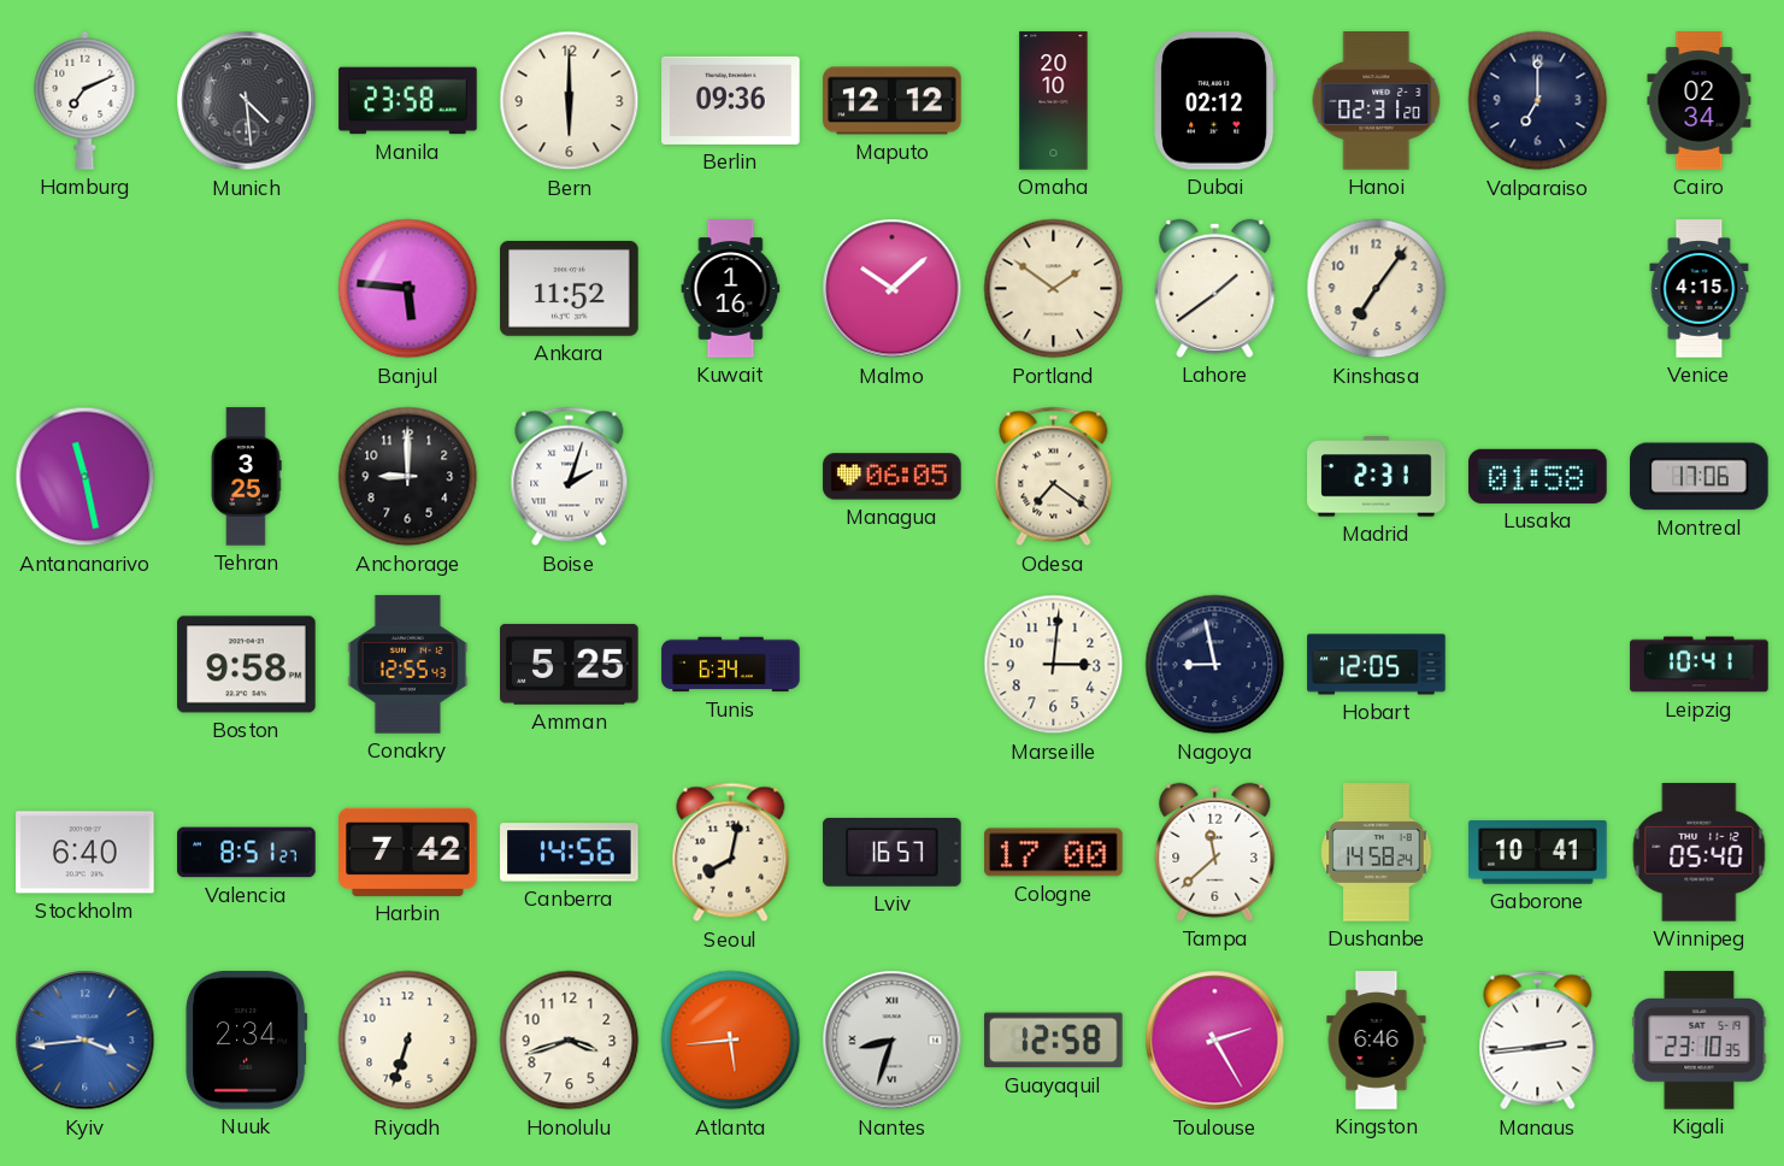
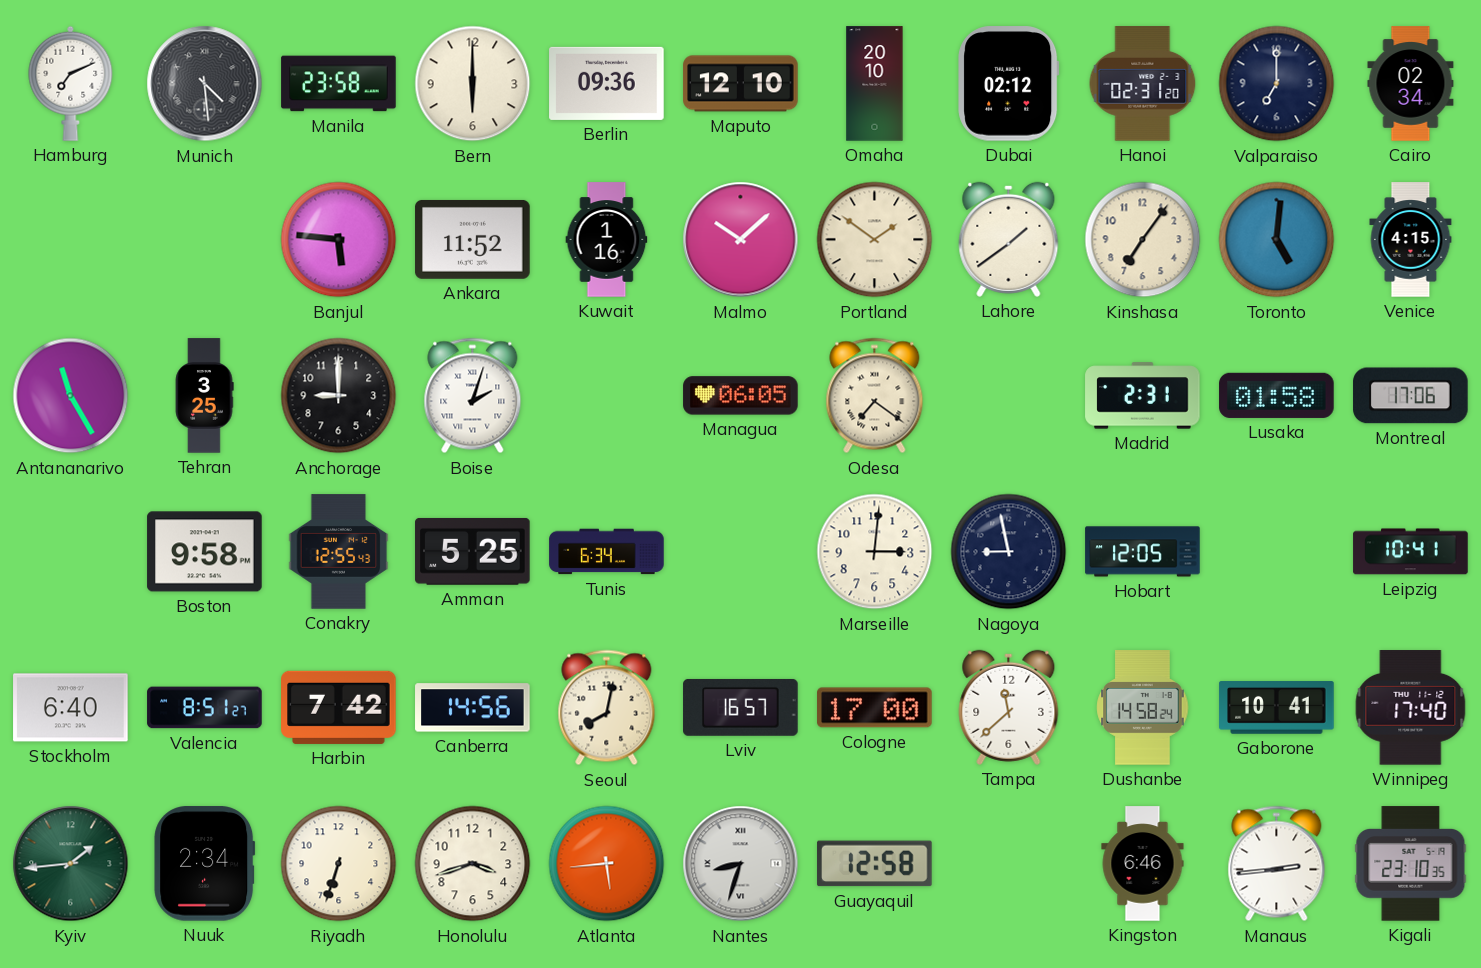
Maputo: 12:12 -> 12:10
Toronto: none -> 5:01
Antananarivo: 11:28 -> 11:25
Winnipeg: 05:40 -> 17:40
Kyiv: 3:44 -> 1:44
Kyiv dial: blue -> green
Toulouse: 2:25 -> none
